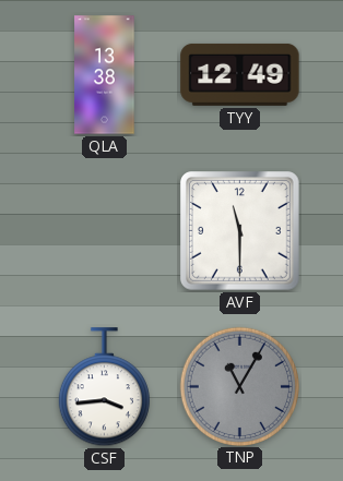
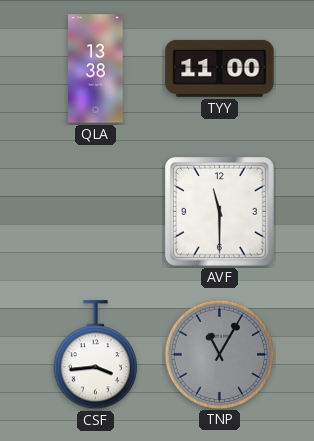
TYY: 12:49 -> 11:00
